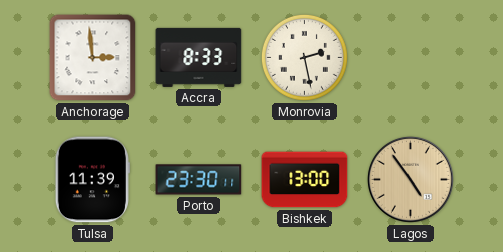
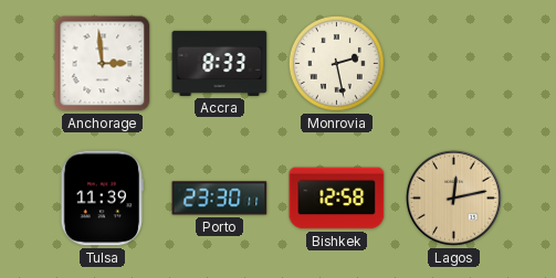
Bishkek: 13:00 -> 12:58
Lagos: 4:54 -> 12:13
